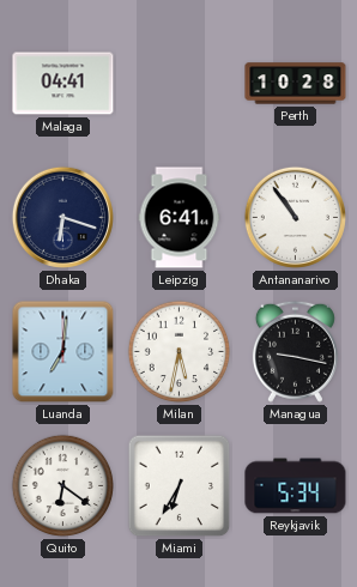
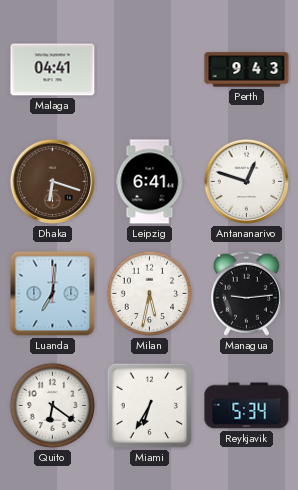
Perth: 10:28 -> 9:43
Dhaka dial: navy -> brown
Antananarivo: 10:54 -> 12:48
Managua: 9:17 -> 9:14
